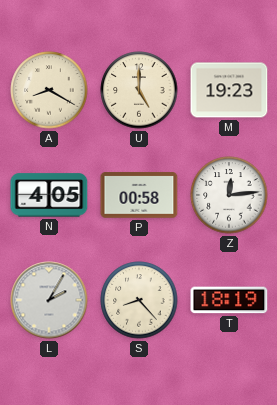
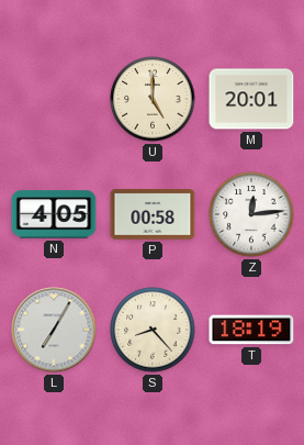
A: 8:20 -> none
M: 19:23 -> 20:01
L: 2:05 -> 7:05
